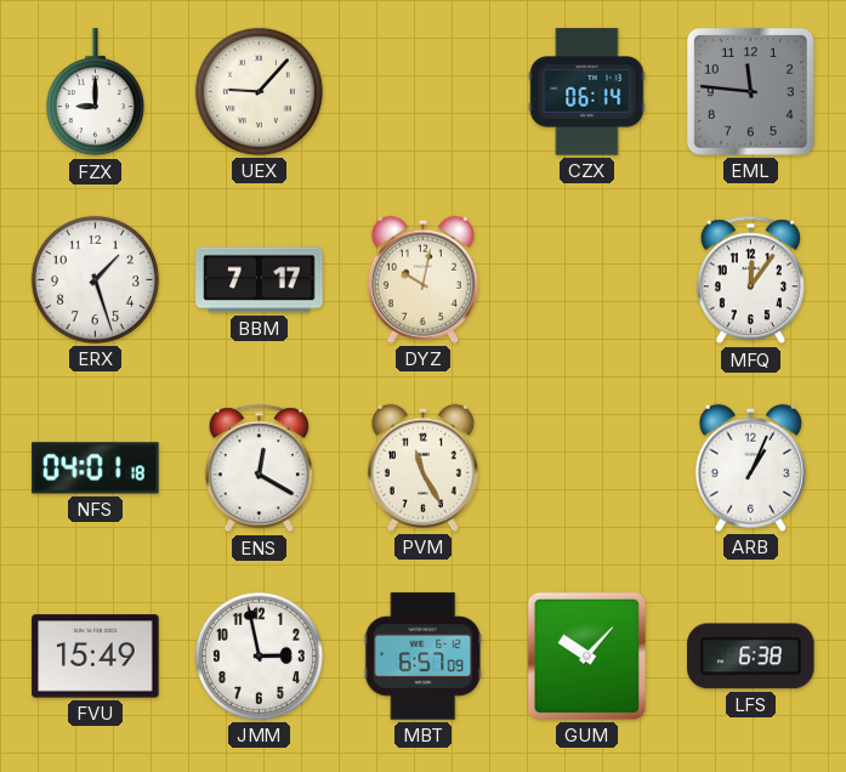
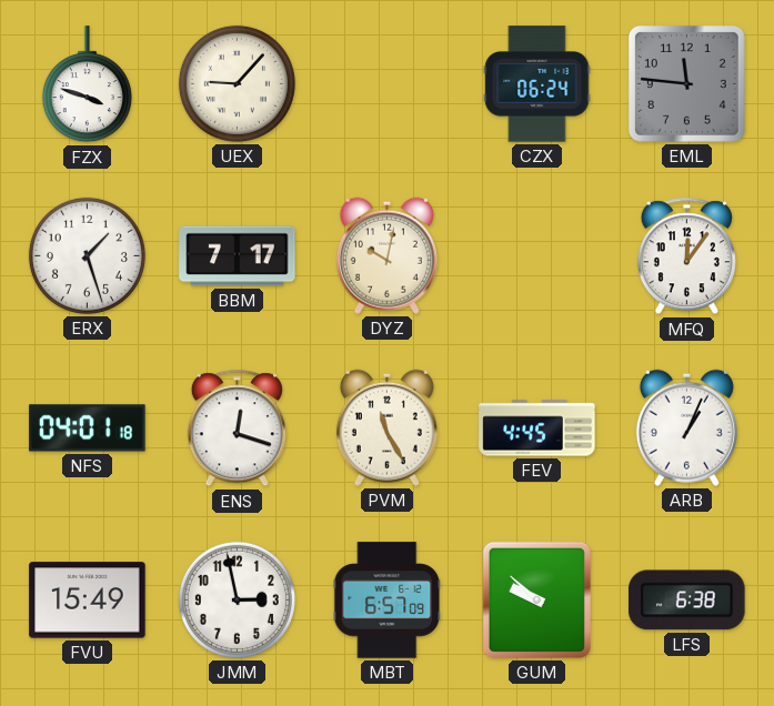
FZX: 9:00 -> 3:48
CZX: 06:14 -> 06:24
ENS: 12:20 -> 12:18
FEV: none -> 4:45
GUM: 10:07 -> 9:52
